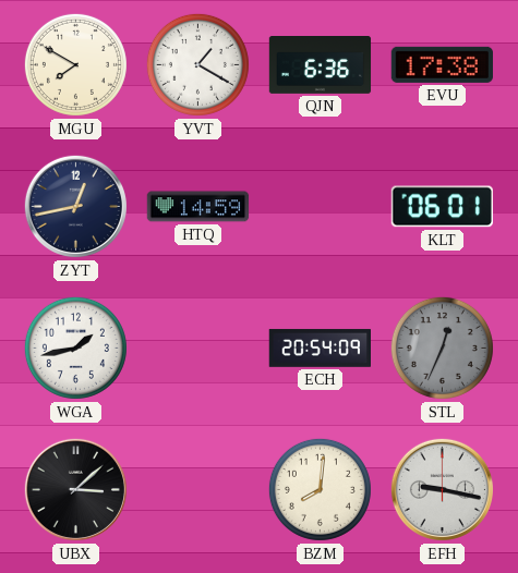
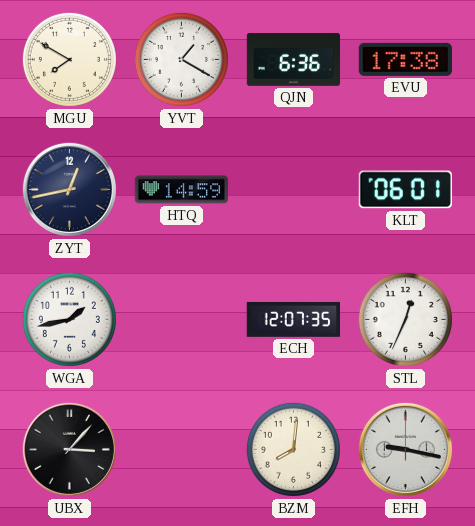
ECH: 20:54 -> 12:07
STL dial: grey -> white
UBX: 3:08 -> 3:07
